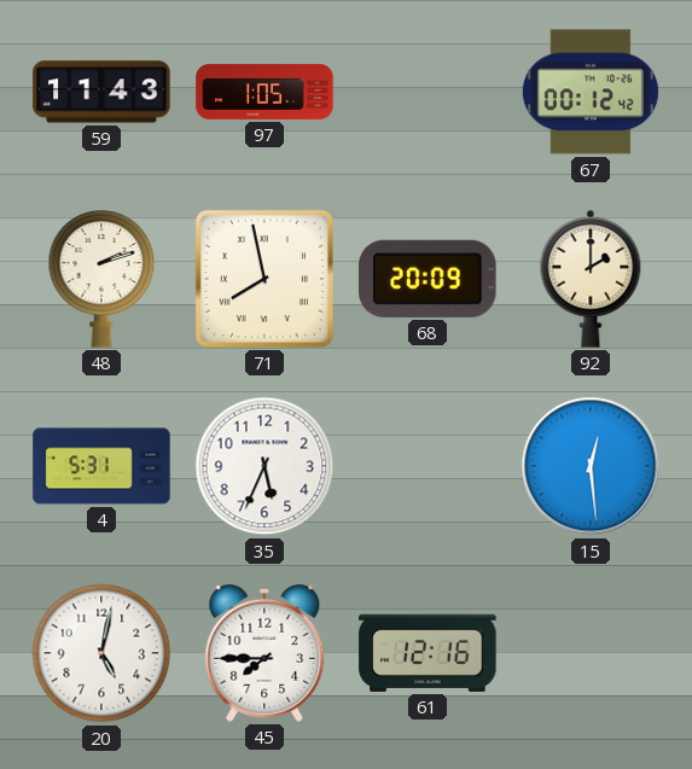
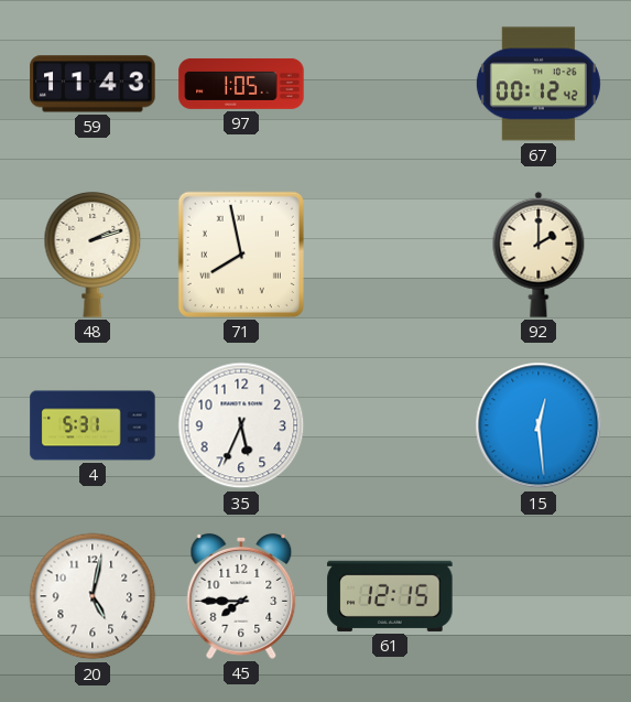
68: 20:09 -> none
61: 12:16 -> 12:15
